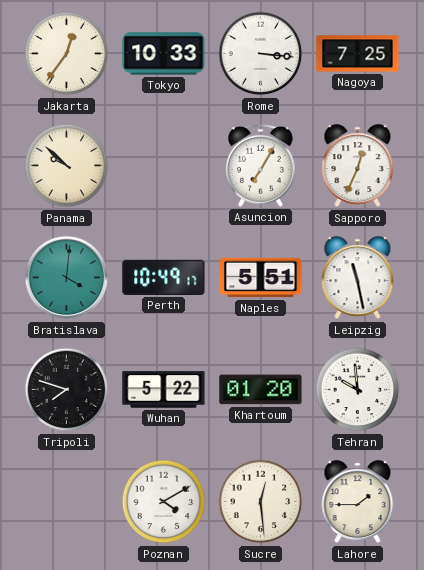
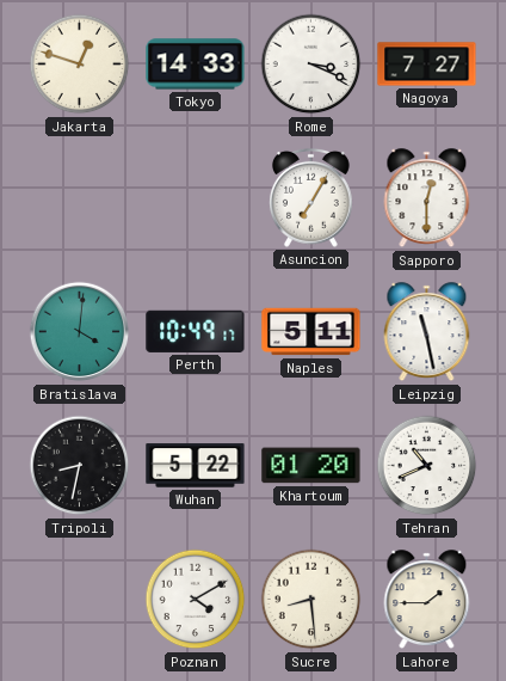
Jakarta: 12:36 -> 12:48
Tokyo: 10:33 -> 14:33
Rome: 3:16 -> 3:19
Nagoya: 7:25 -> 7:27
Panama: 9:52 -> none
Sapporo: 12:34 -> 12:30
Naples: 5:51 -> 5:11
Tripoli: 7:48 -> 8:32
Tehran: 9:59 -> 10:41
Sucre: 12:29 -> 8:29
